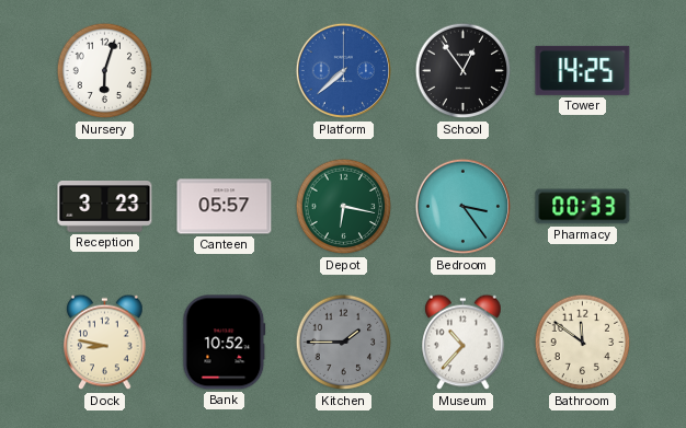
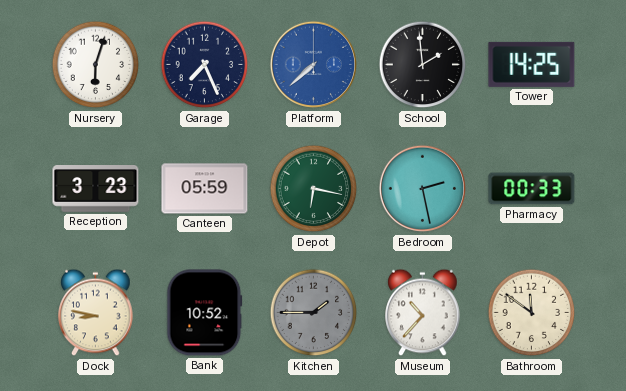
Garage: none -> 7:26
School: 12:54 -> 1:59
Canteen: 05:57 -> 05:59
Bedroom: 3:24 -> 2:28
